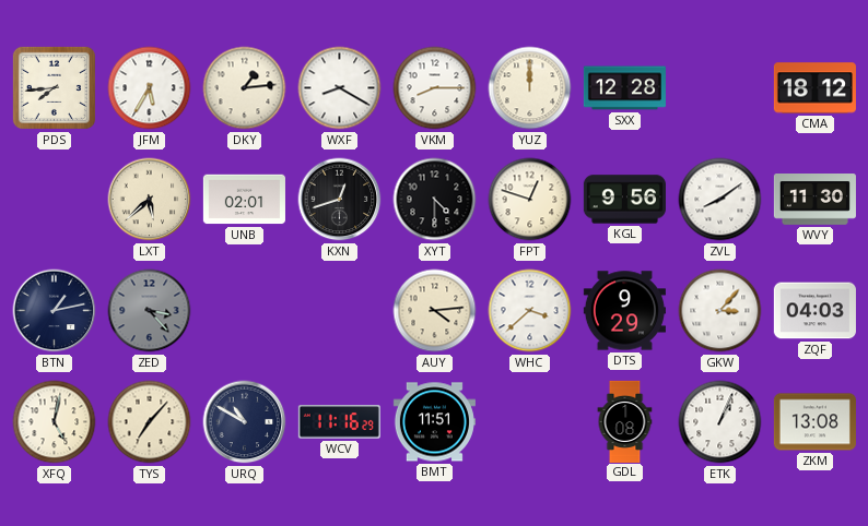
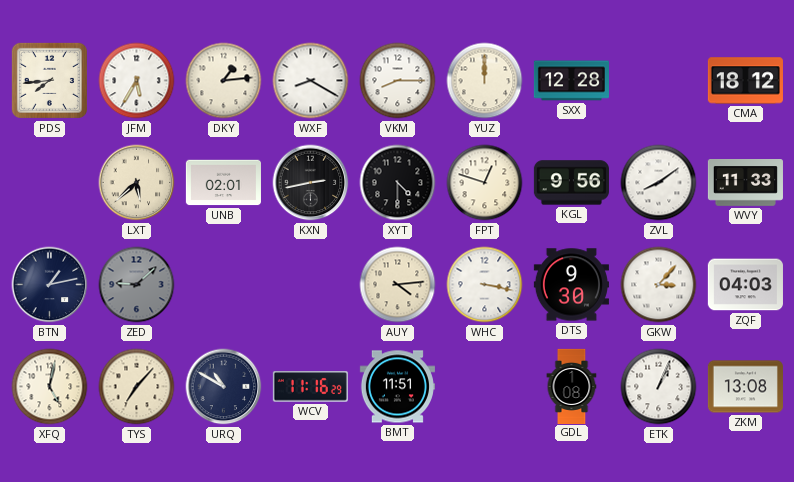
KXN: 12:42 -> 2:43
WVY: 11:30 -> 11:33
ZED: 3:23 -> 9:08
WHC: 3:38 -> 3:17
DTS: 9:29 -> 9:30
